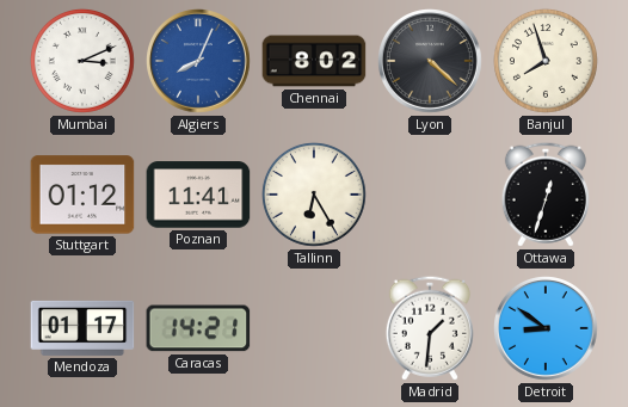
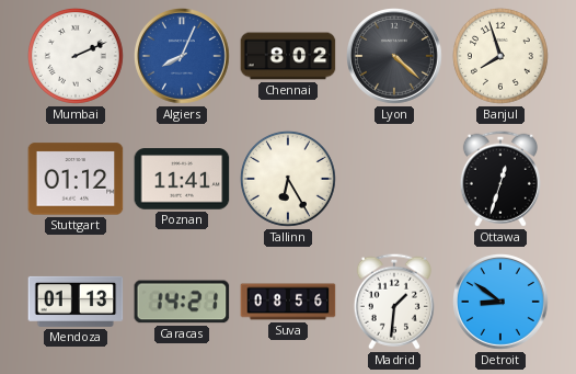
Mumbai: 3:11 -> 2:11
Mendoza: 01:17 -> 01:13
Suva: none -> 08:56
